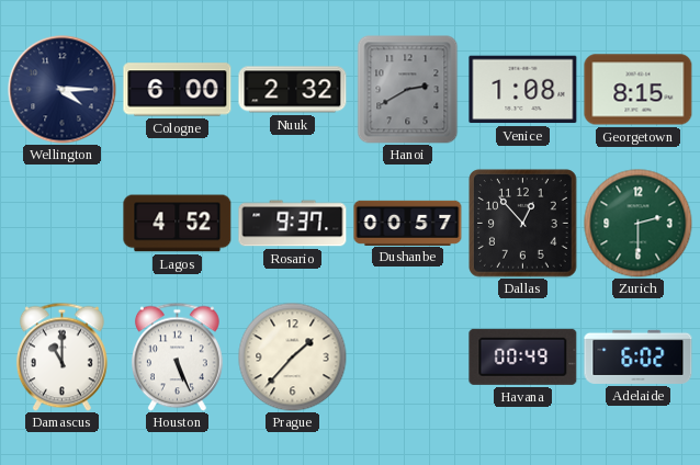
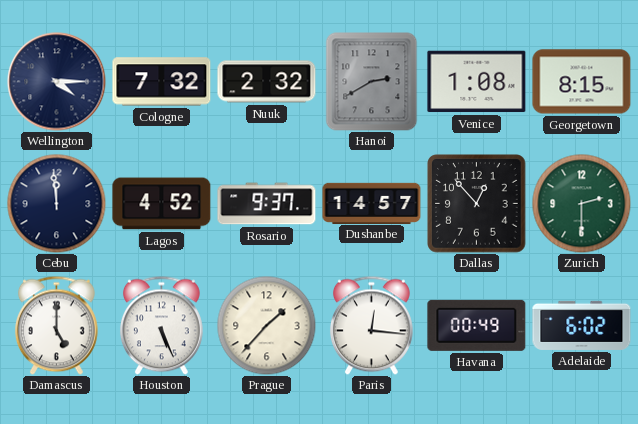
Cologne: 6:00 -> 7:32
Cebu: none -> 11:59
Dushanbe: 00:57 -> 14:57
Damascus: 11:00 -> 5:00
Paris: none -> 12:16
